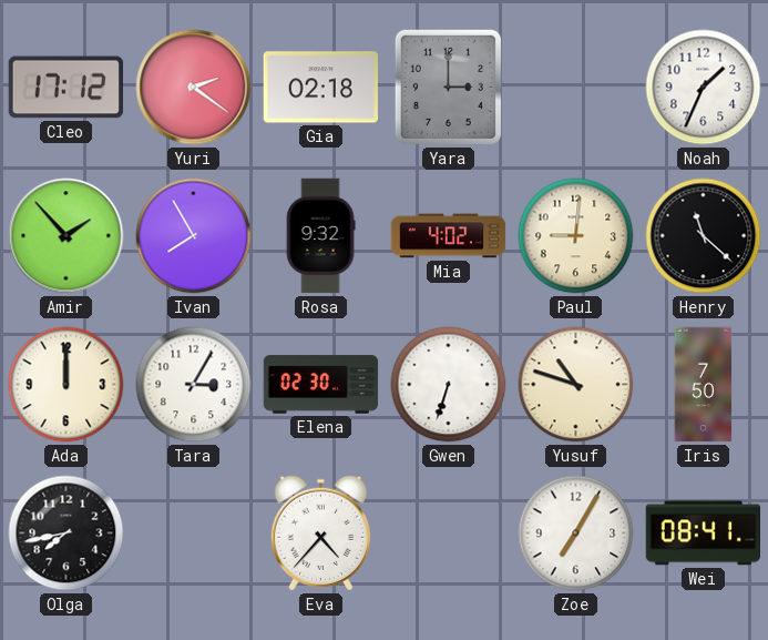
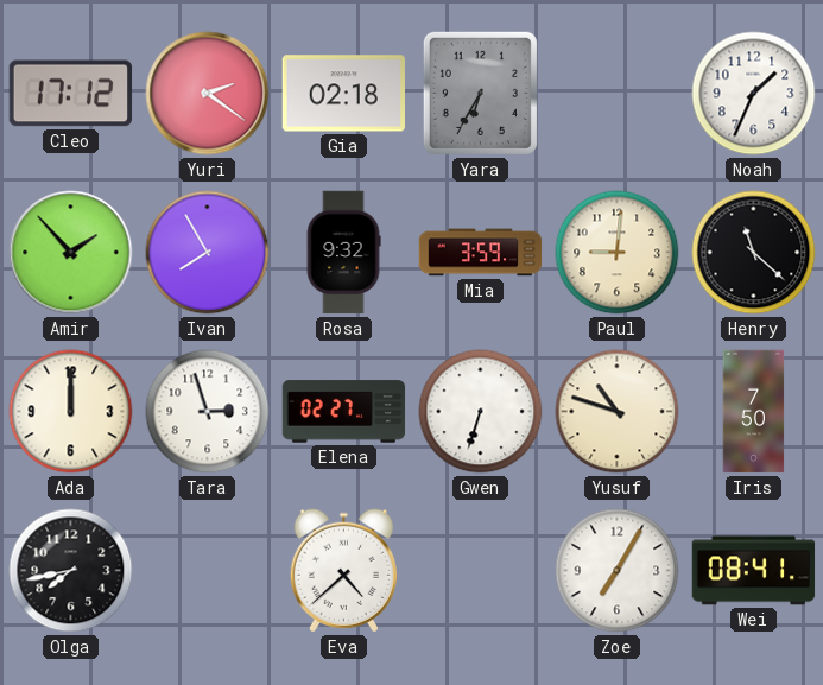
Yara: 3:00 -> 6:35
Mia: 4:02 -> 3:59
Tara: 3:05 -> 2:57
Elena: 02:30 -> 02:27
Eva: 4:37 -> 4:38
